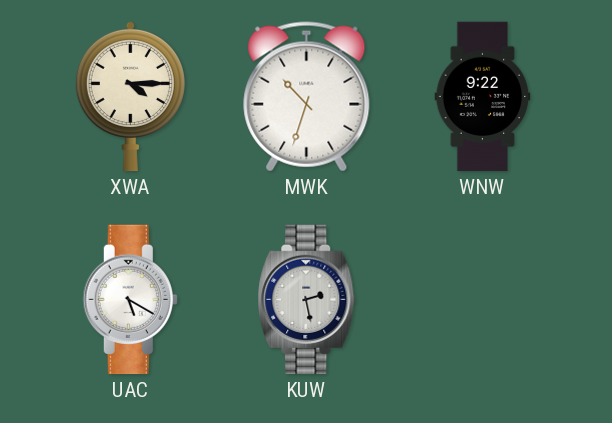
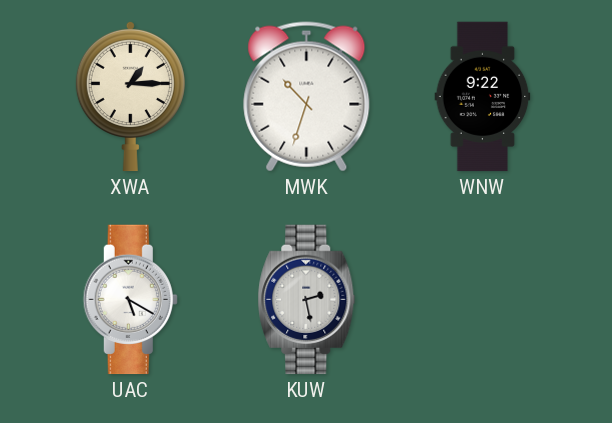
XWA: 4:15 -> 1:15
